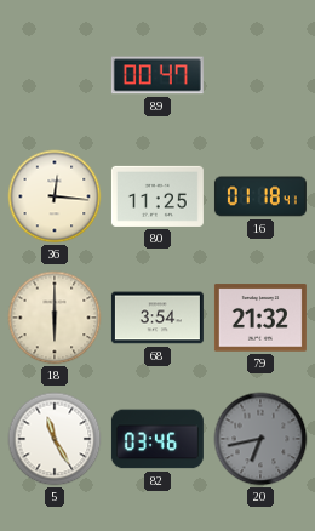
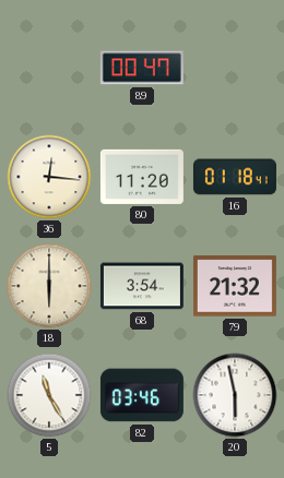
80: 11:25 -> 11:20
20: 6:43 -> 5:58
20 dial: grey -> white
